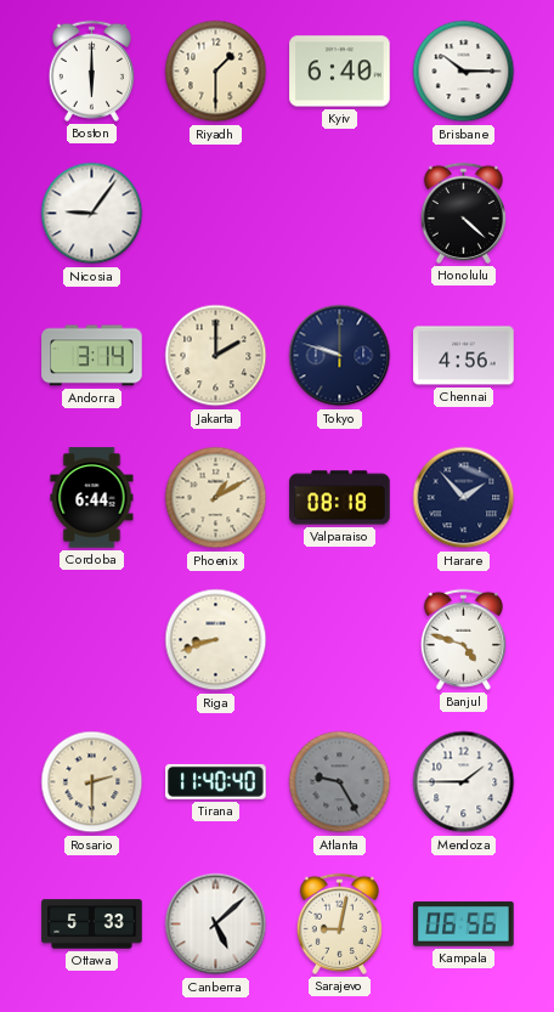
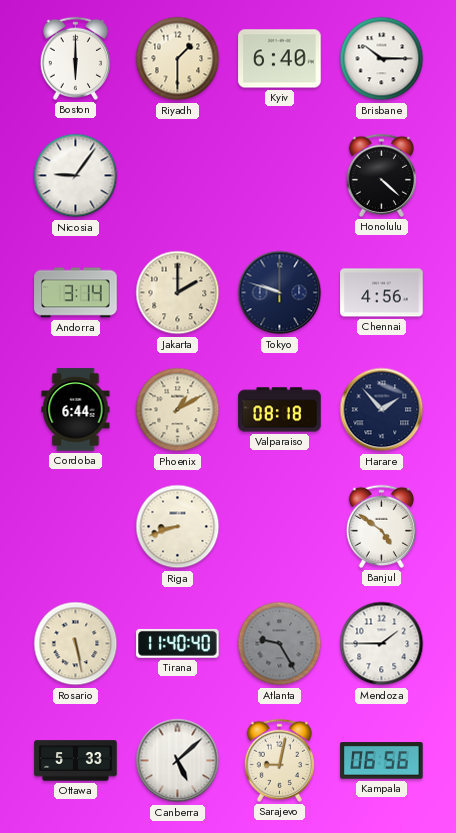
Banjul: 4:48 -> 4:51
Rosario: 2:30 -> 5:28
